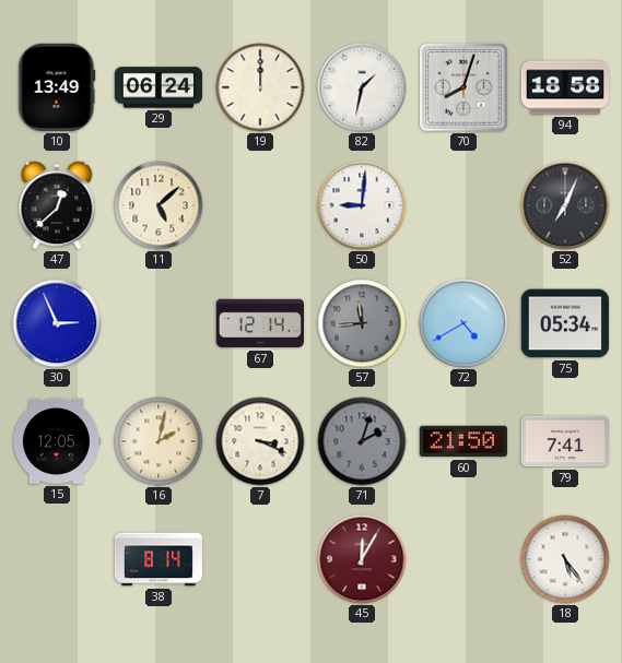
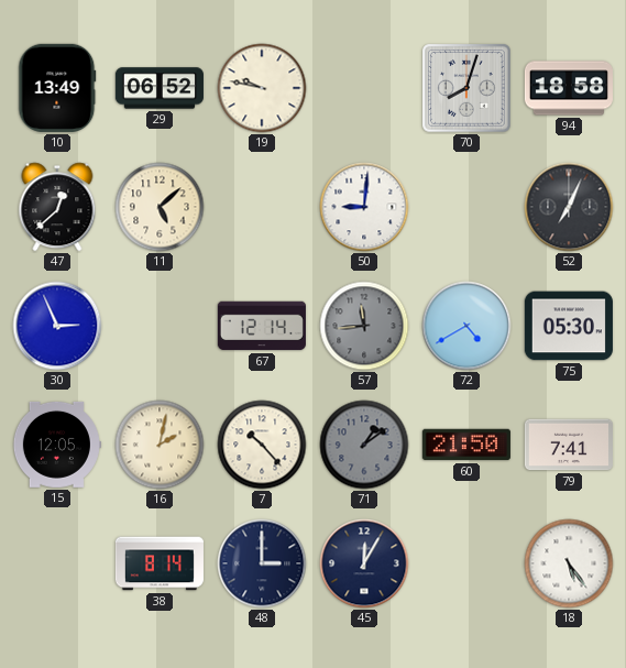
29: 06:24 -> 06:52
19: 12:00 -> 9:47
82: 1:32 -> none
75: 05:34 -> 05:30
7: 3:19 -> 10:23
71: 2:03 -> 1:09
48: none -> 3:00
45 dial: burgundy -> navy
